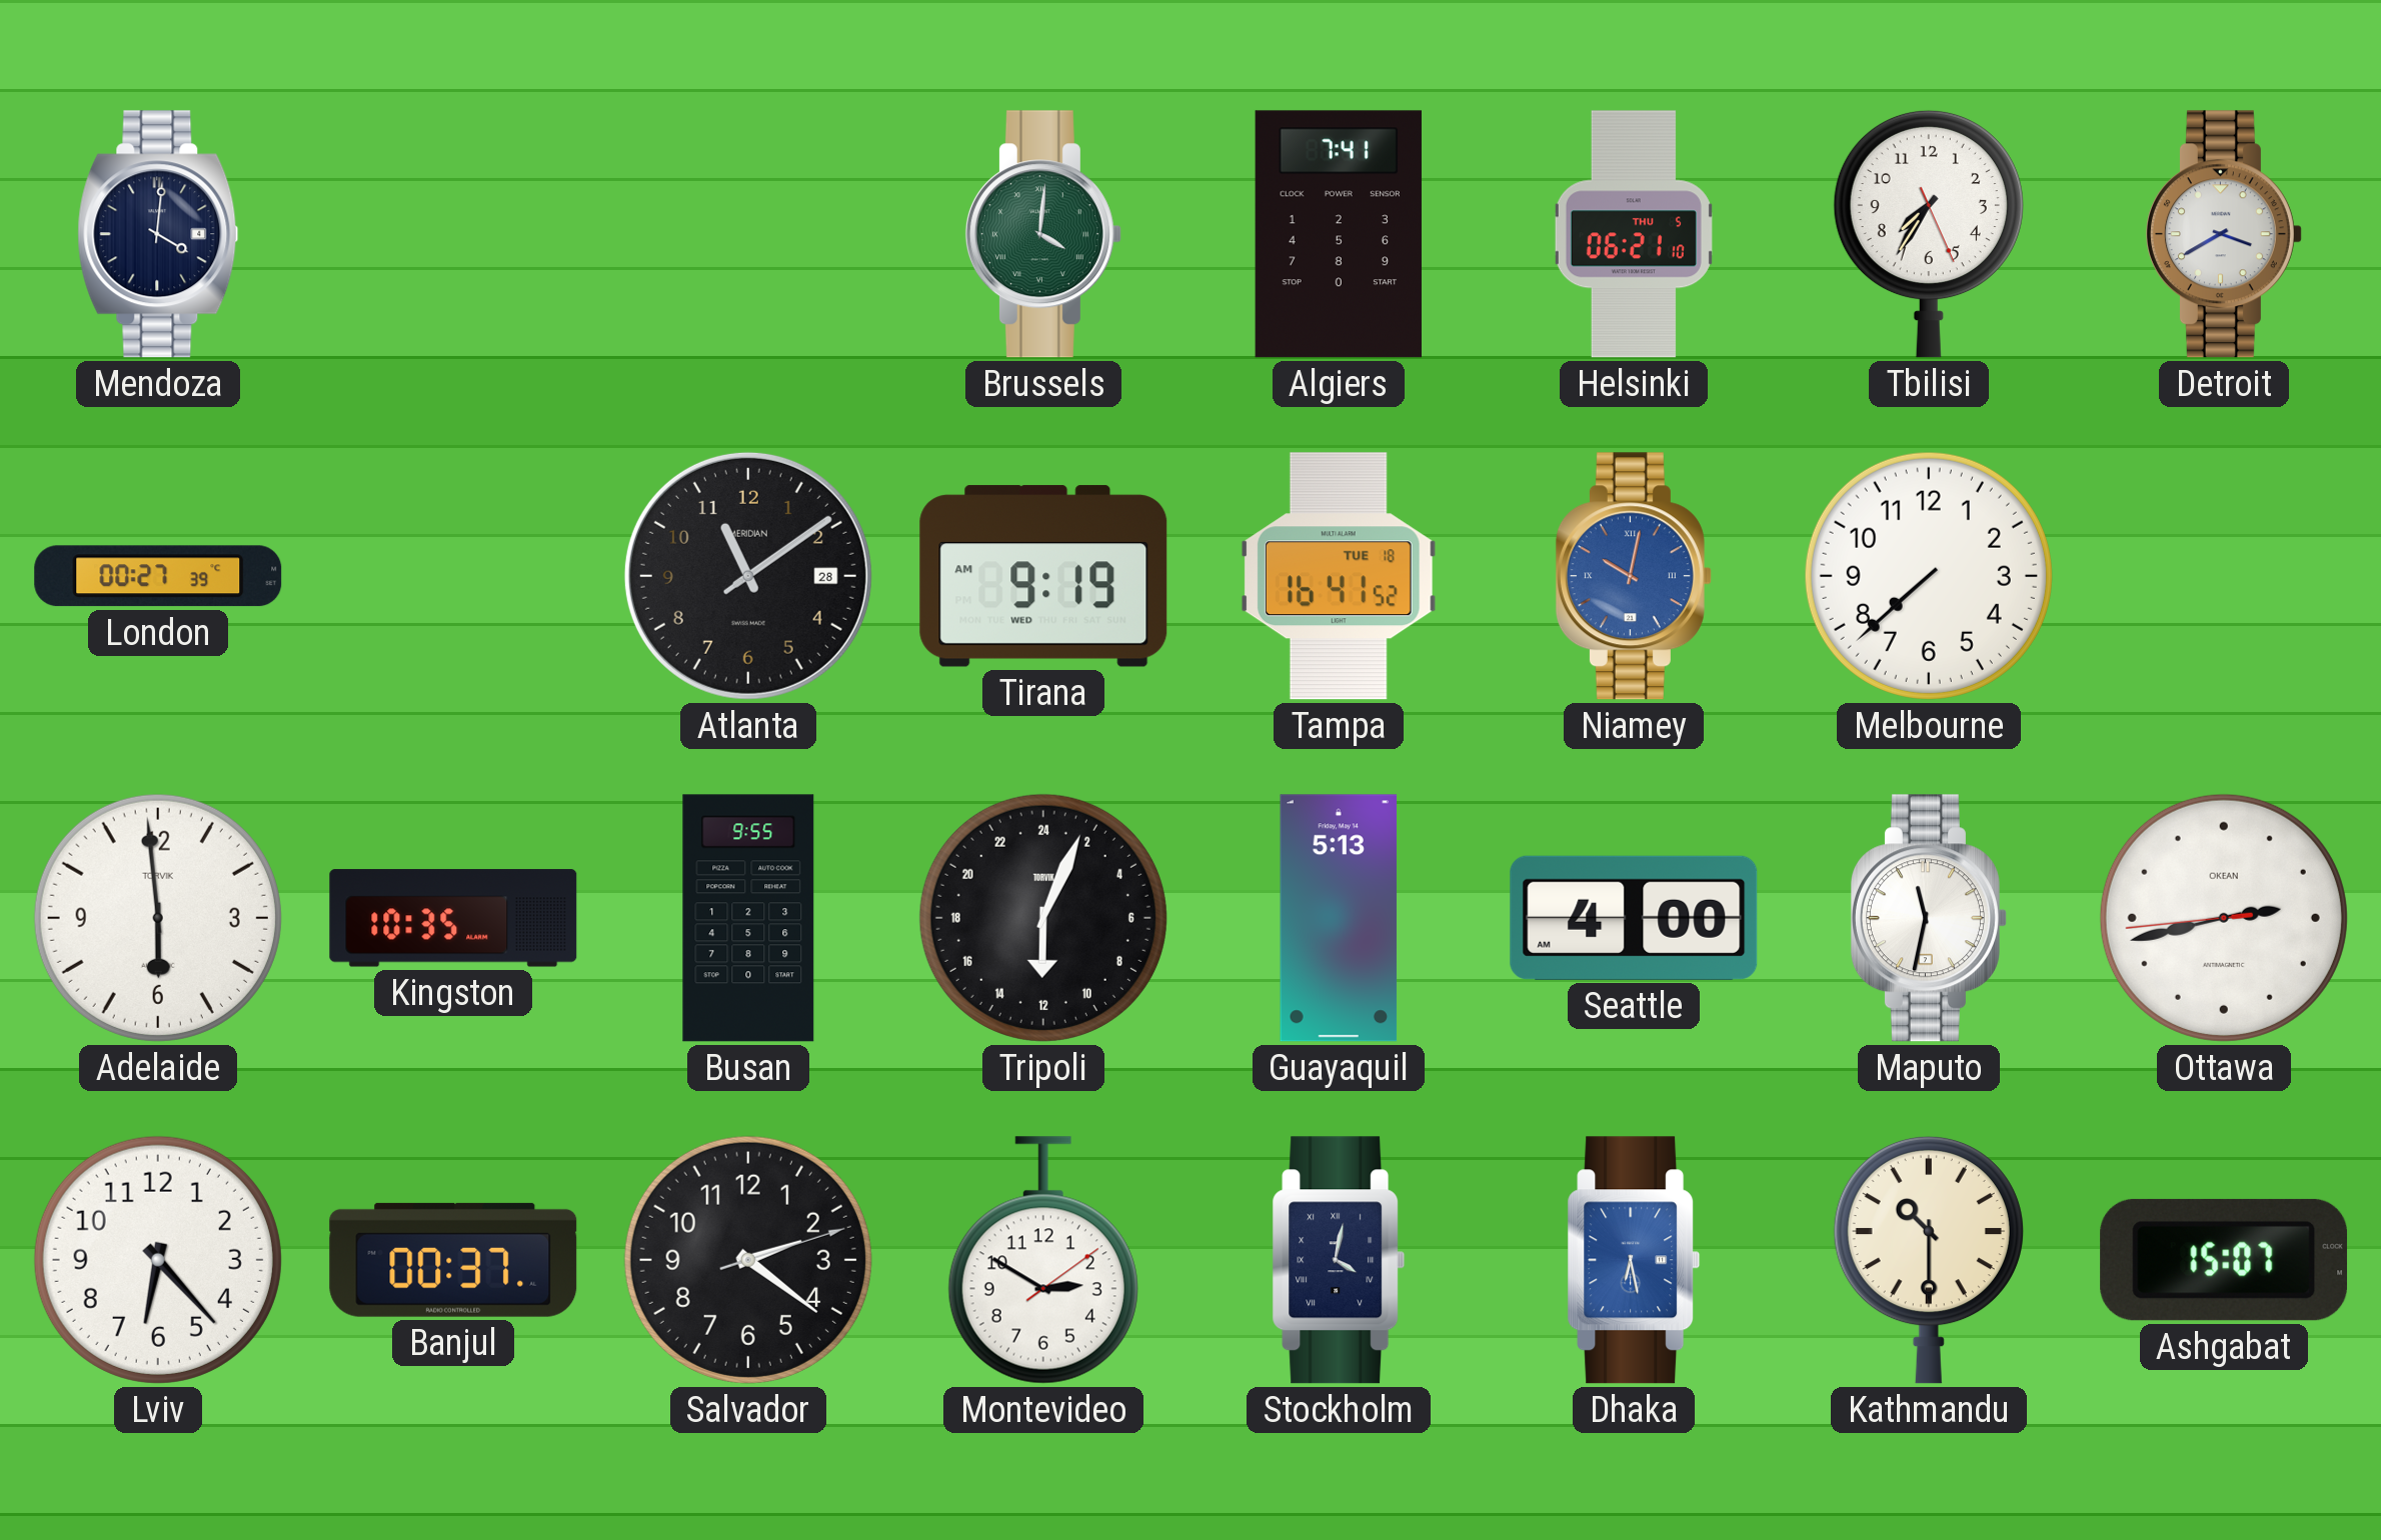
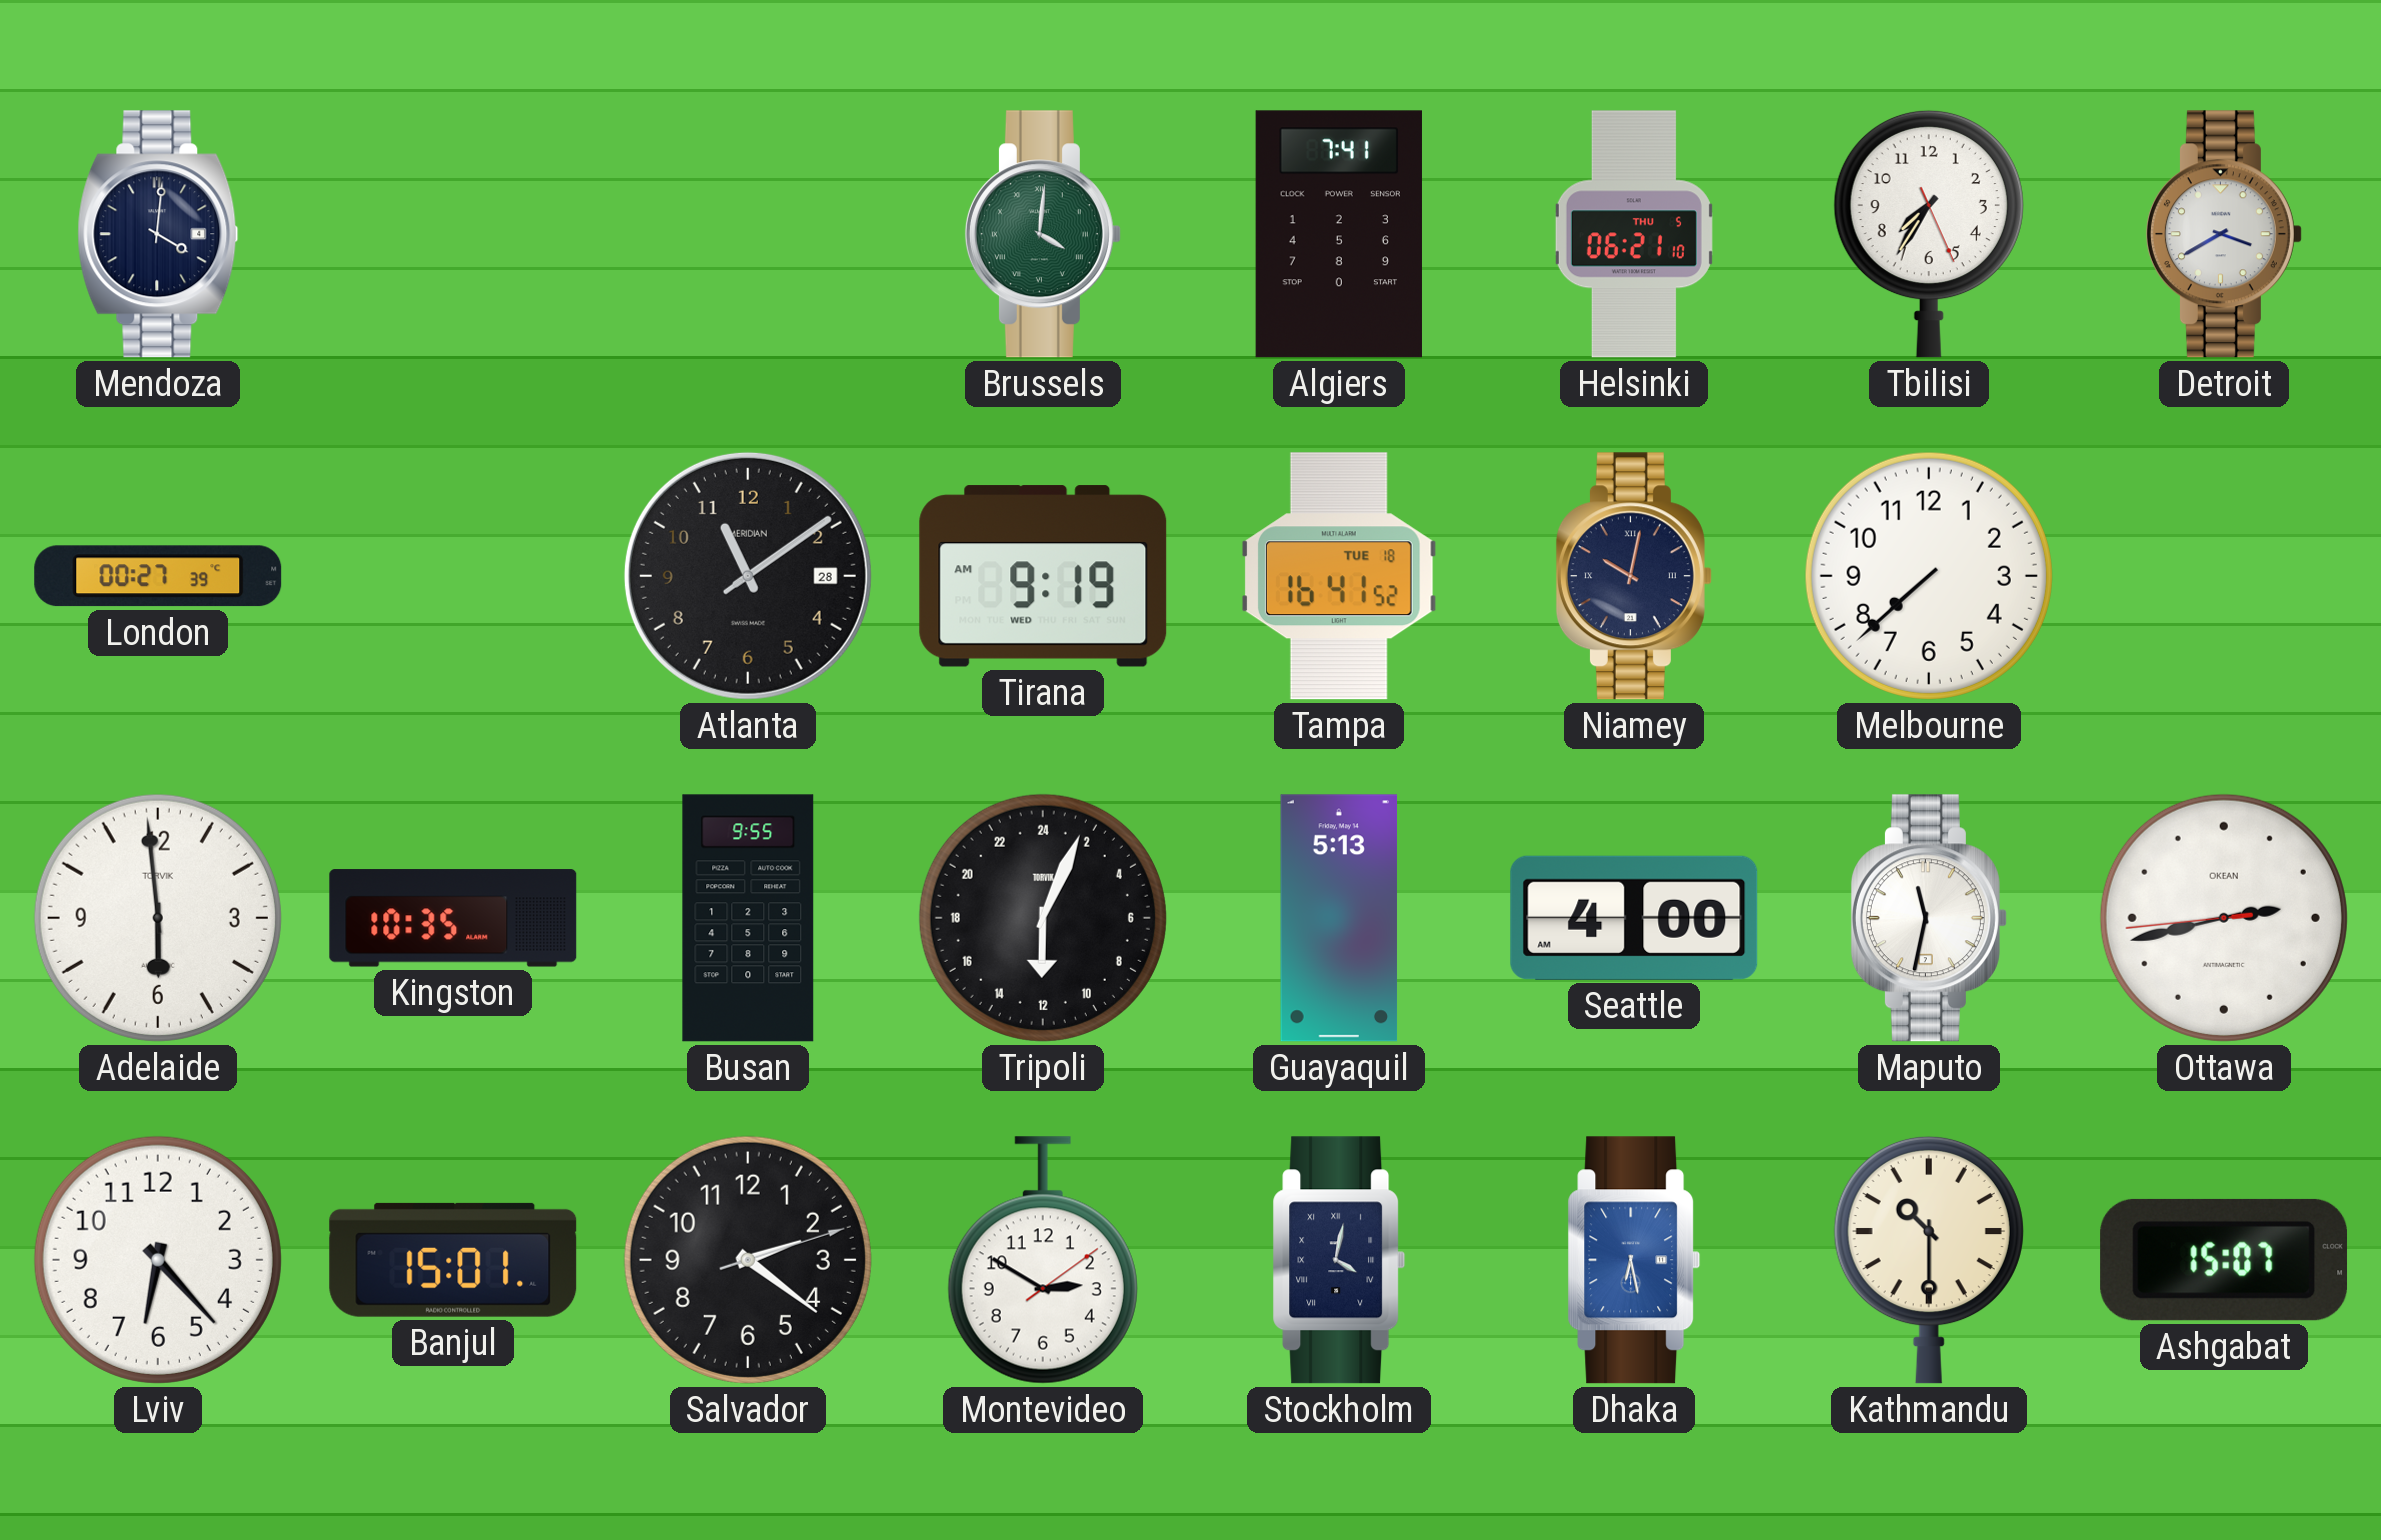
Niamey dial: blue -> navy
Banjul: 00:37 -> 15:01
